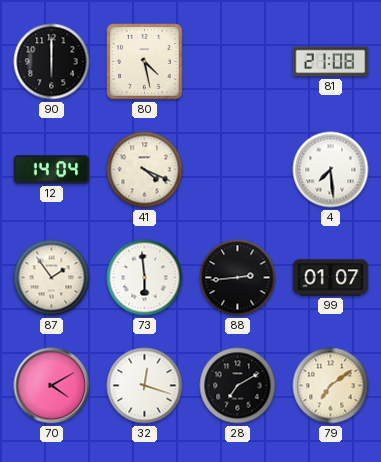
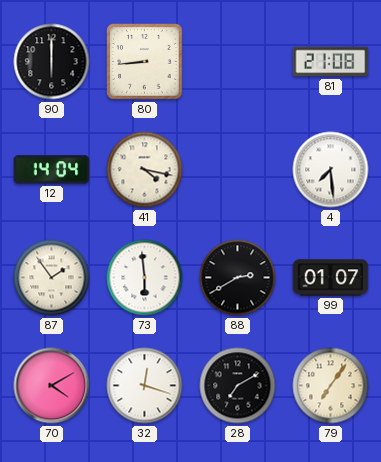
80: 4:28 -> 8:44
41: 4:19 -> 4:17
88: 2:44 -> 2:40
79: 7:09 -> 7:06
